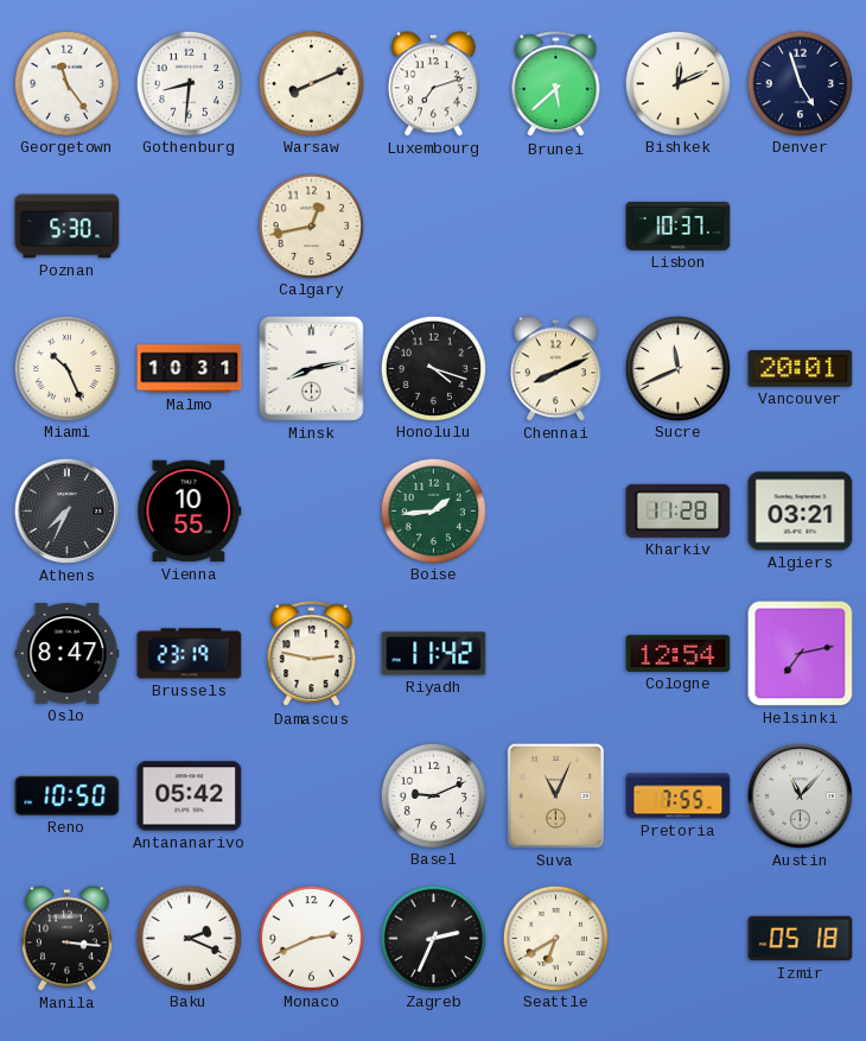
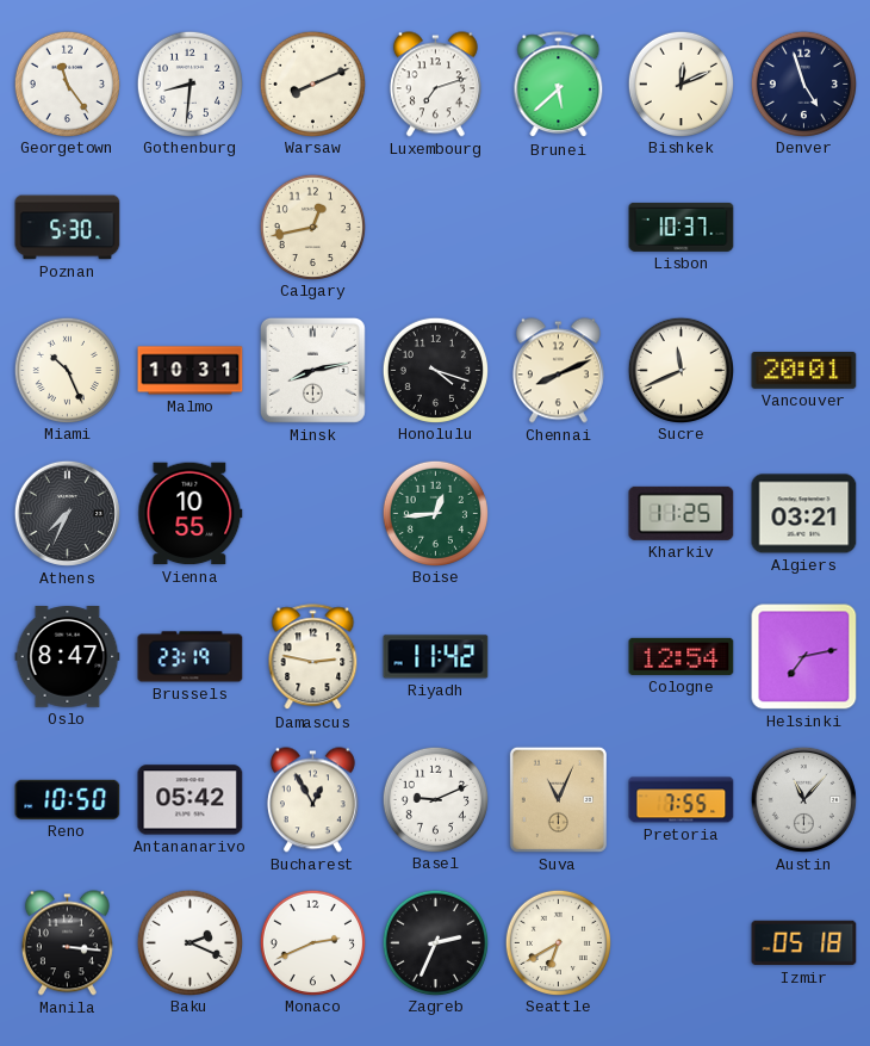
Boise: 1:44 -> 12:44
Kharkiv: 11:28 -> 11:25
Bucharest: none -> 12:55
